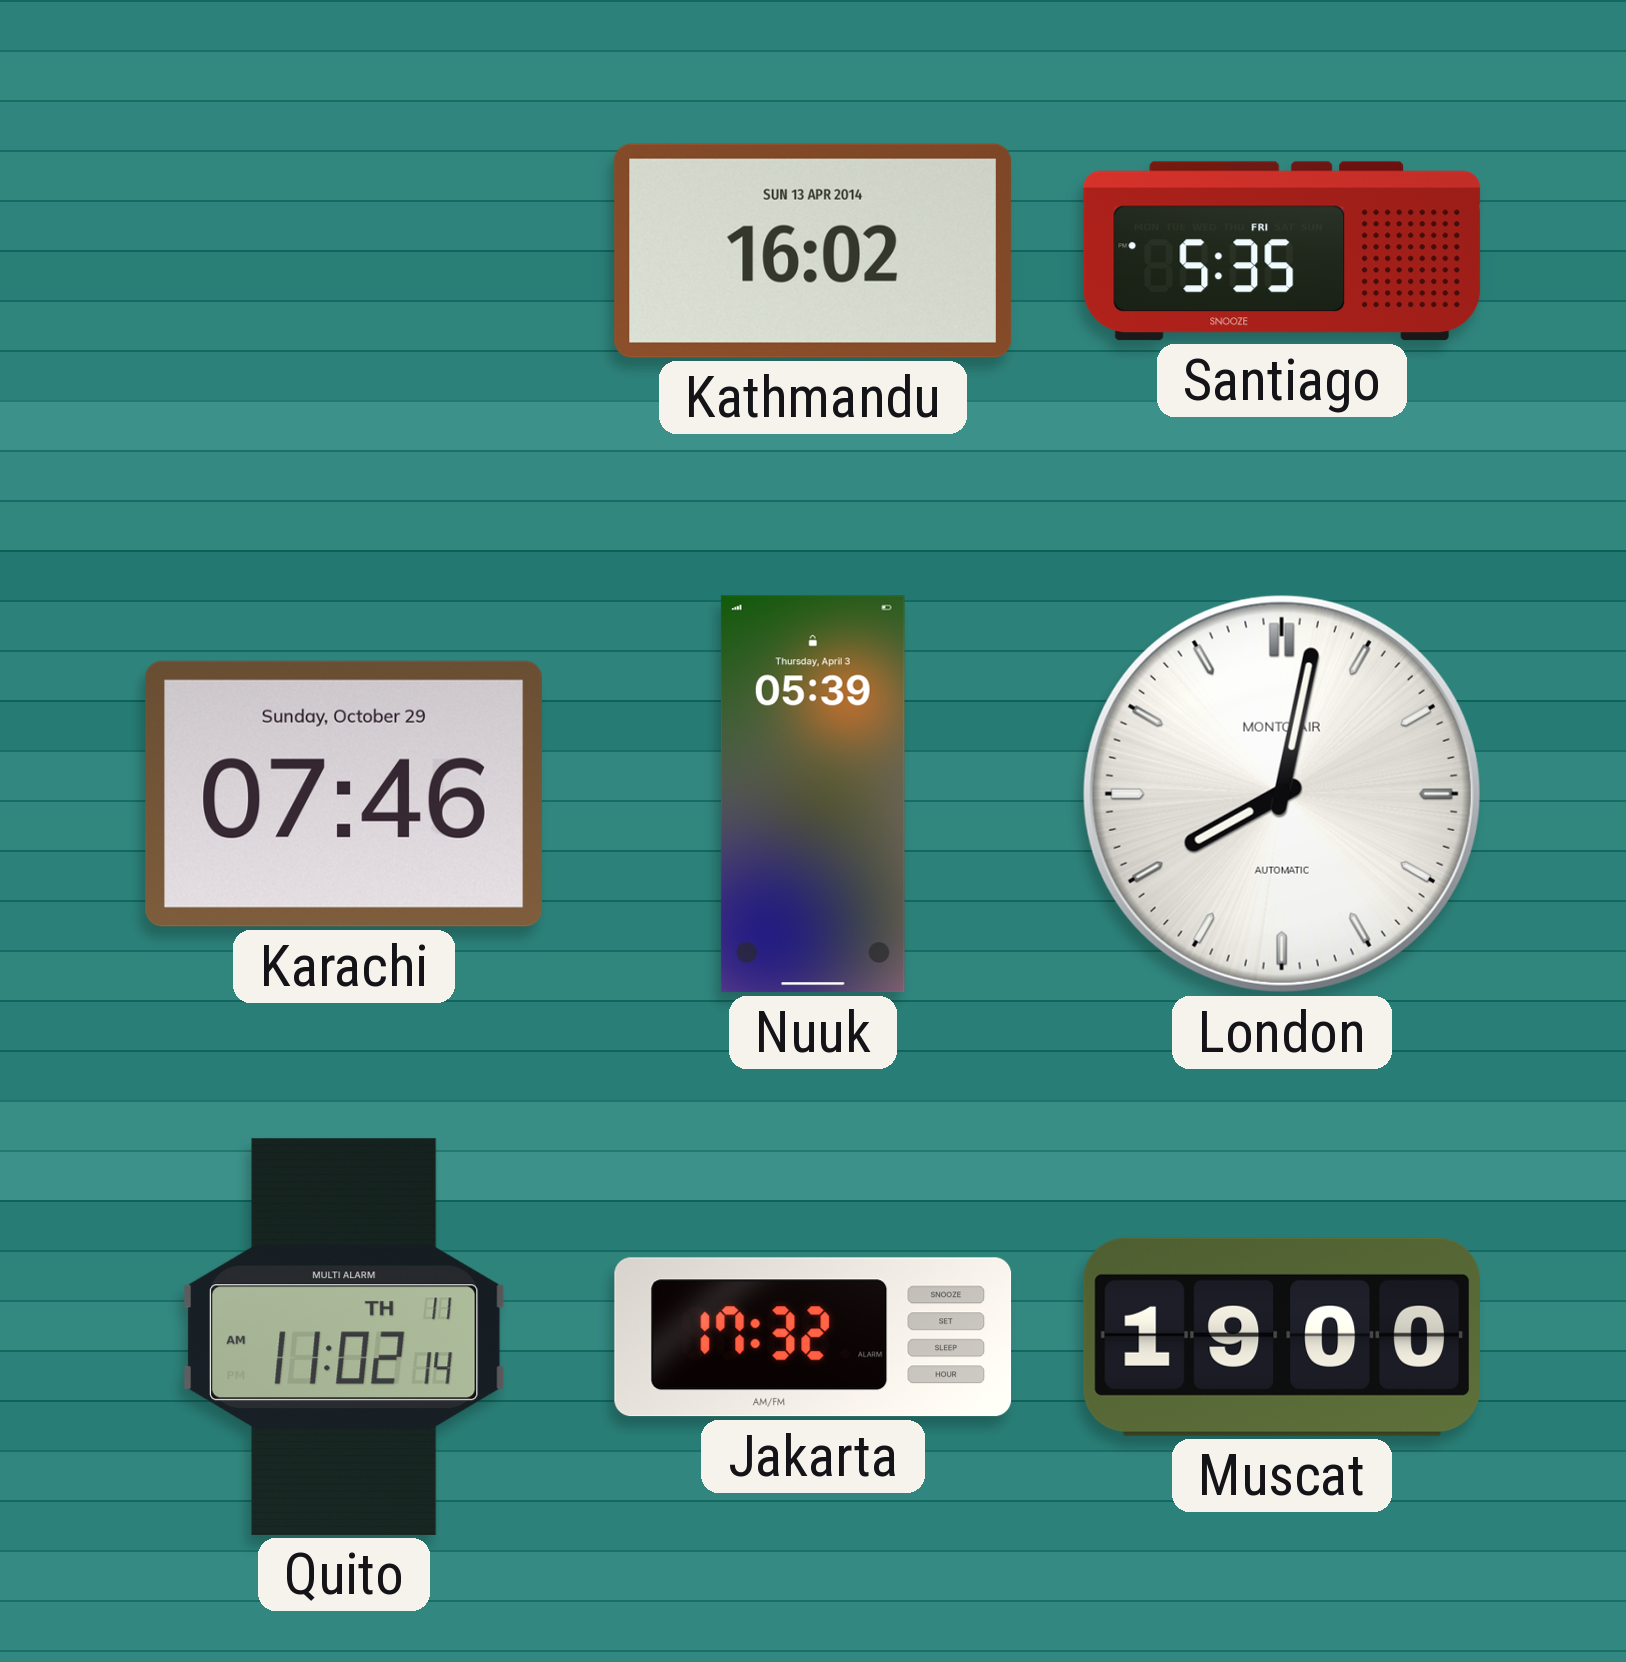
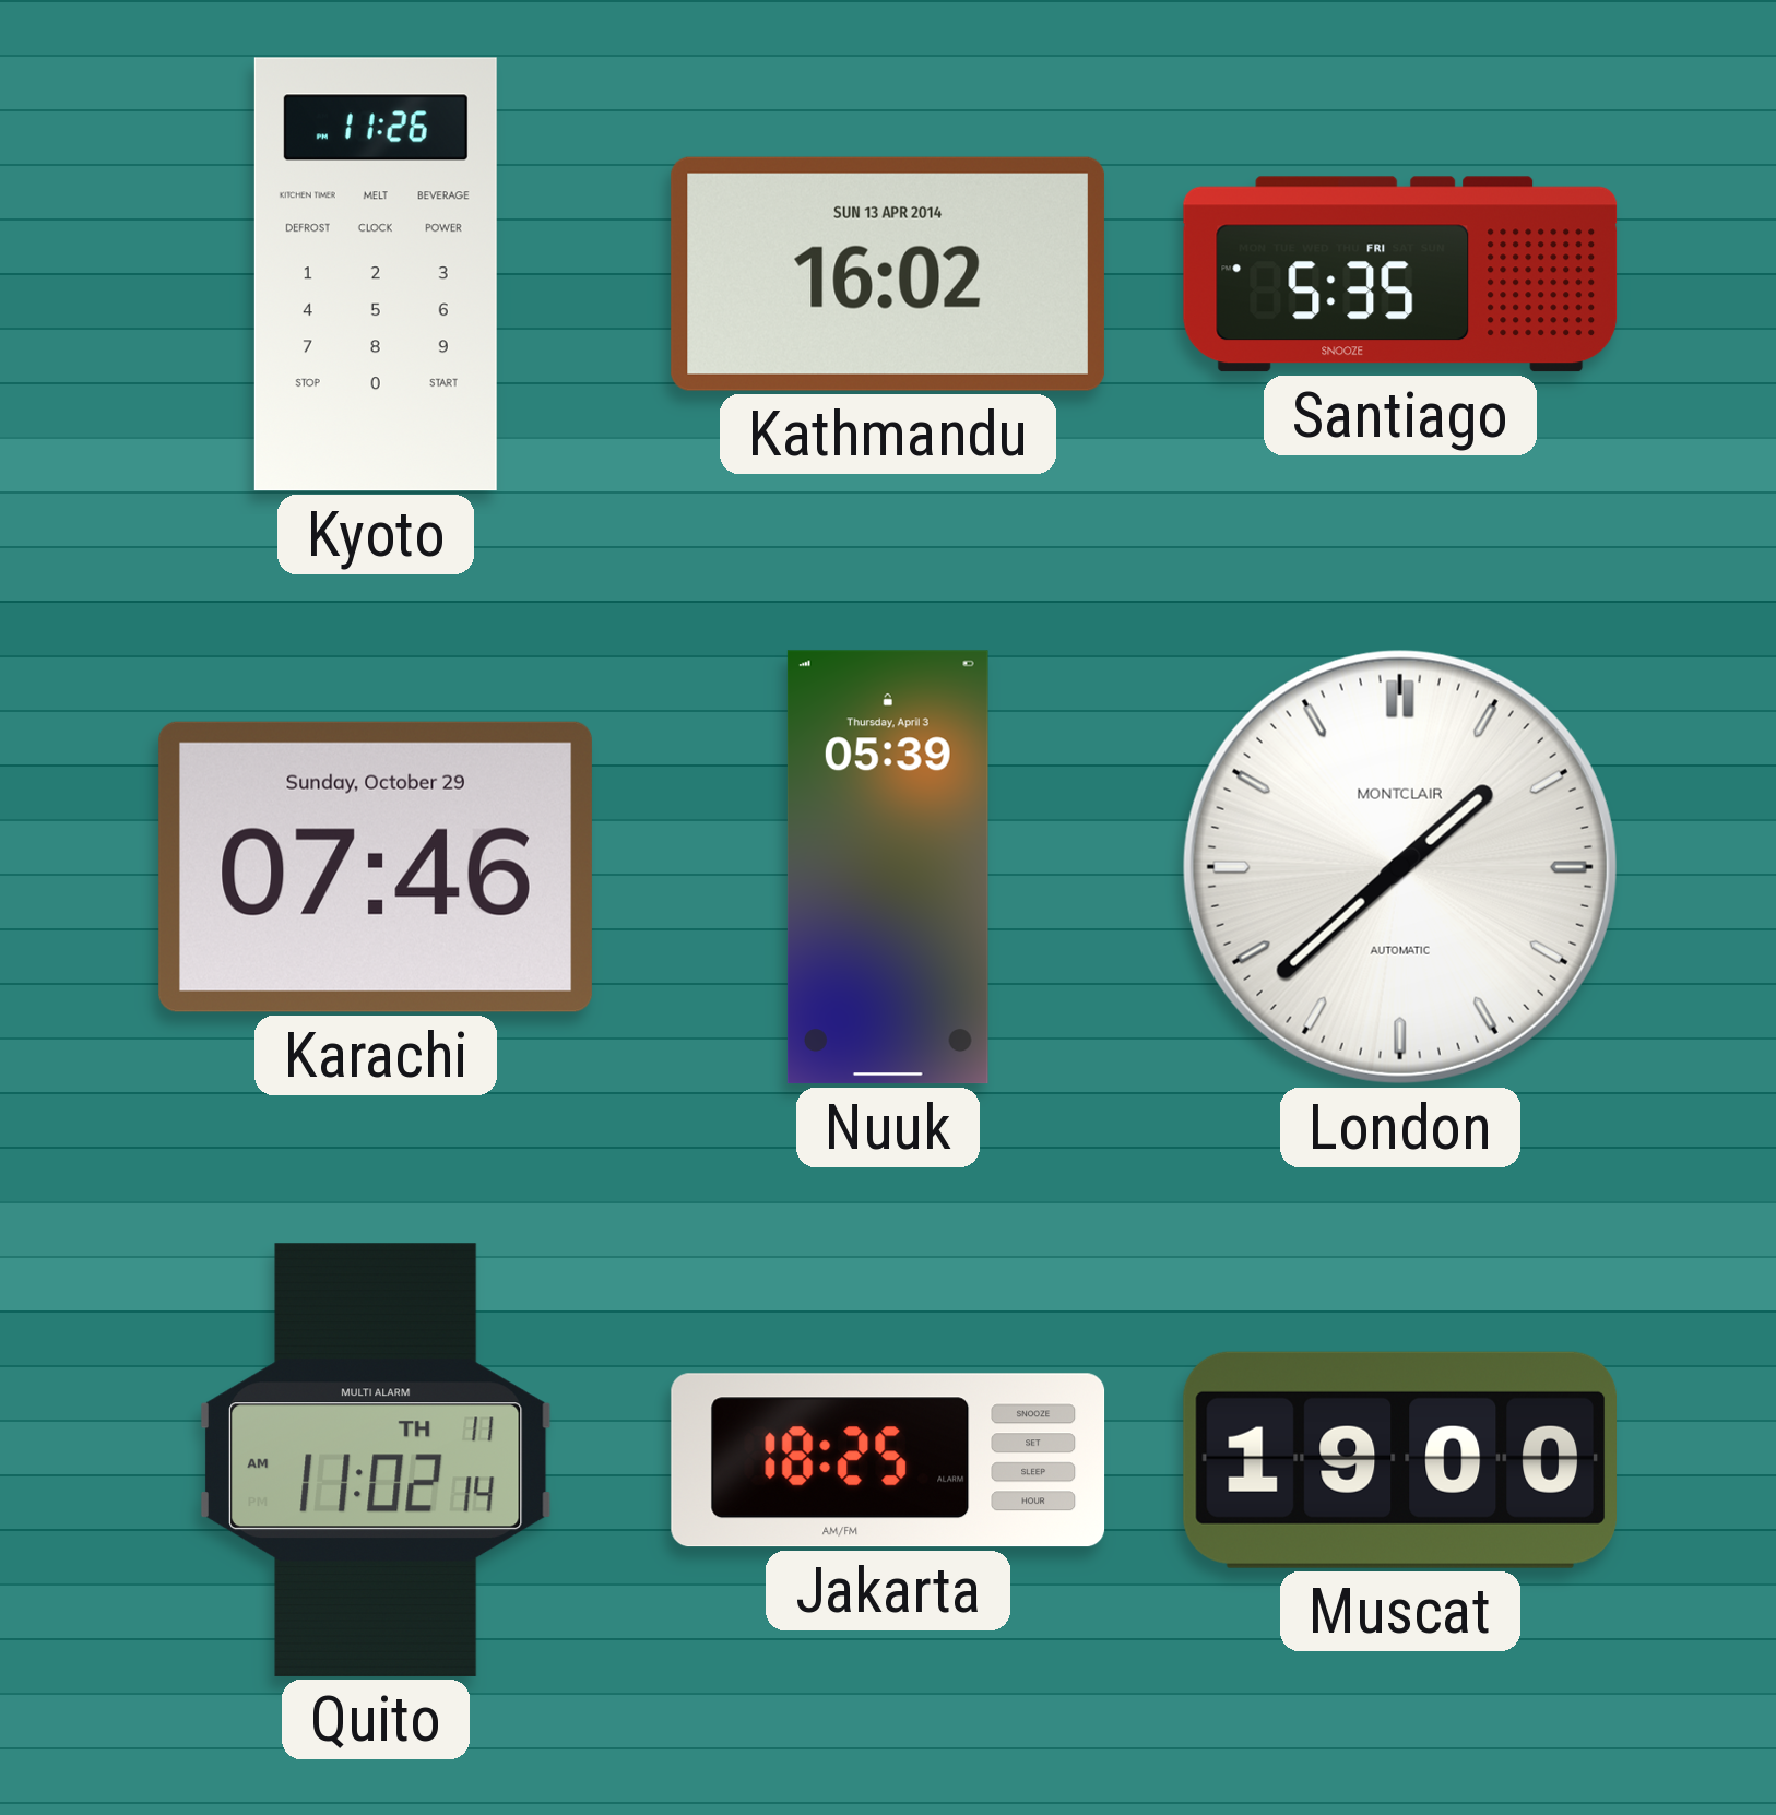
Kyoto: none -> 11:26
London: 8:02 -> 1:38
Jakarta: 17:32 -> 18:25
